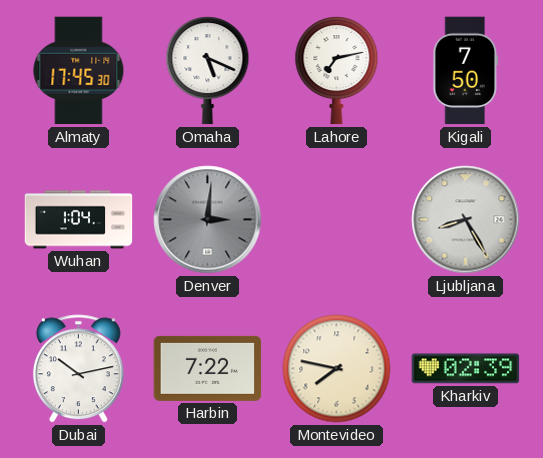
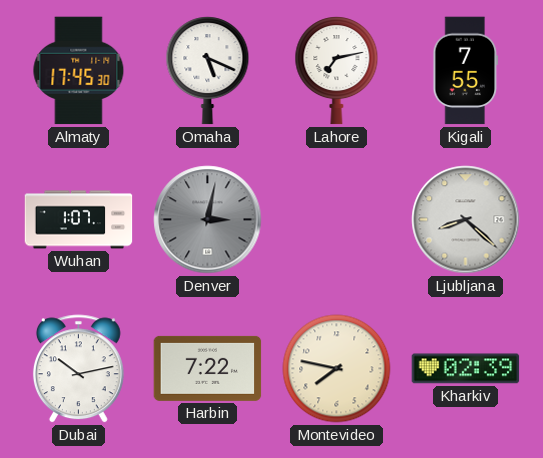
Kigali: 7:50 -> 7:55
Wuhan: 1:04 -> 1:07
Denver: 3:01 -> 3:02
Ljubljana: 8:25 -> 8:22
